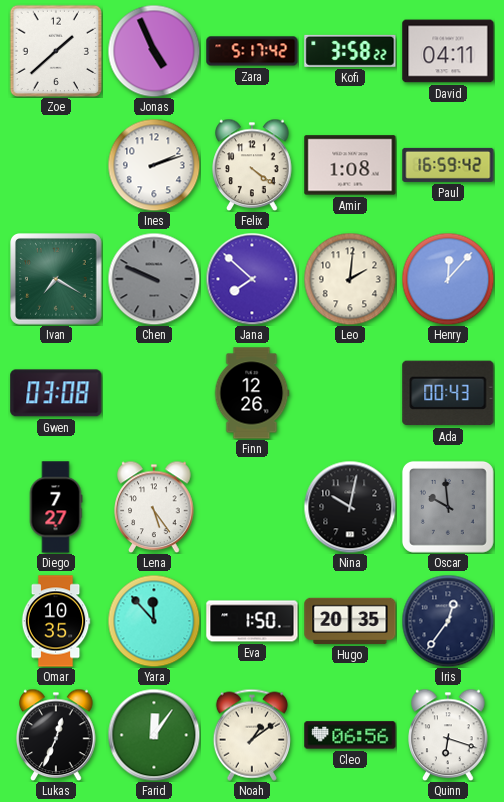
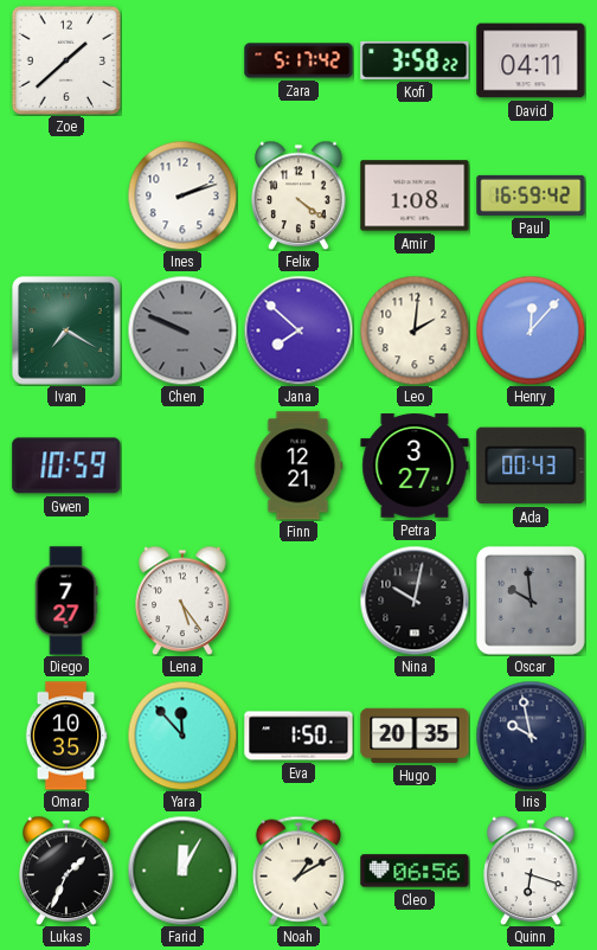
Jonas: 4:56 -> none
Gwen: 03:08 -> 10:59
Finn: 12:26 -> 12:21
Petra: none -> 3:27
Iris: 12:36 -> 9:58
Lukas: 12:34 -> 1:34
Farid: 12:06 -> 12:05
Noah: 1:09 -> 1:10
